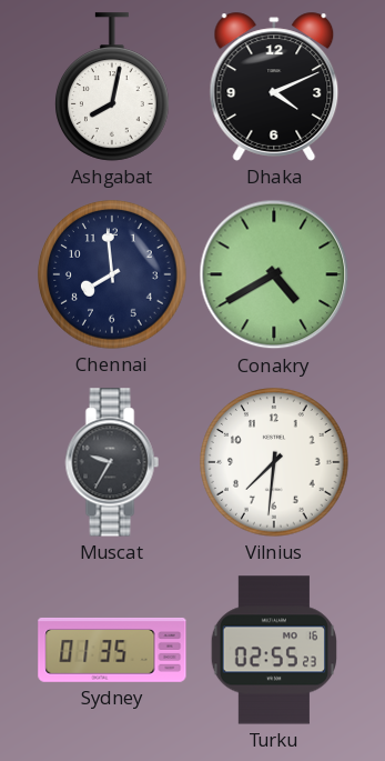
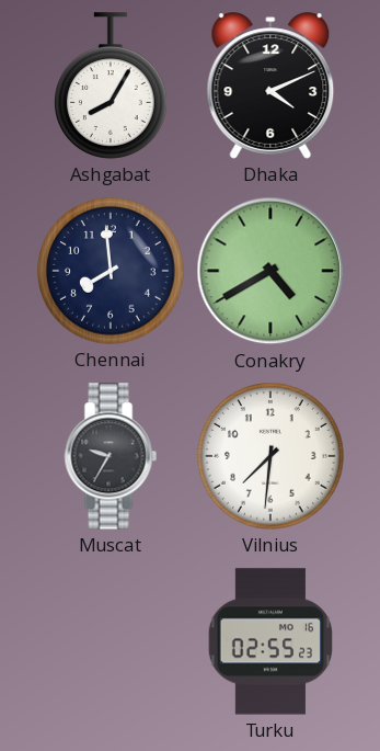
Ashgabat: 8:02 -> 8:05
Sydney: 01:35 -> none
